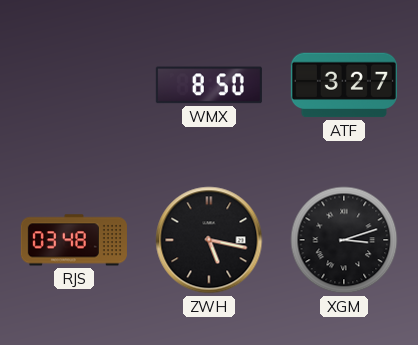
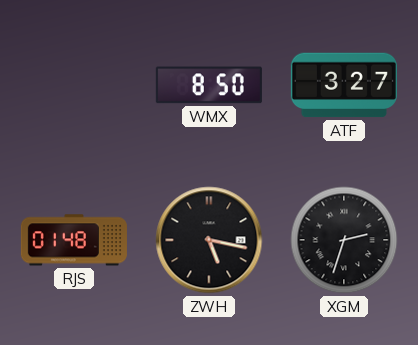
RJS: 03:48 -> 01:48
XGM: 3:12 -> 2:33
